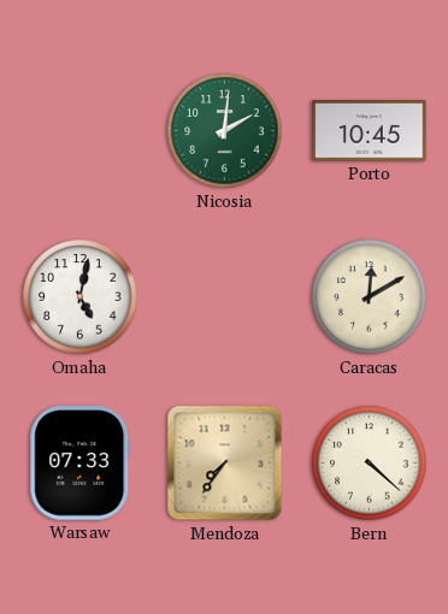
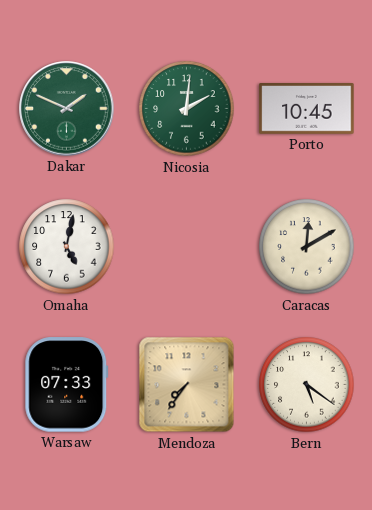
Dakar: none -> 1:49
Bern: 4:22 -> 5:21
